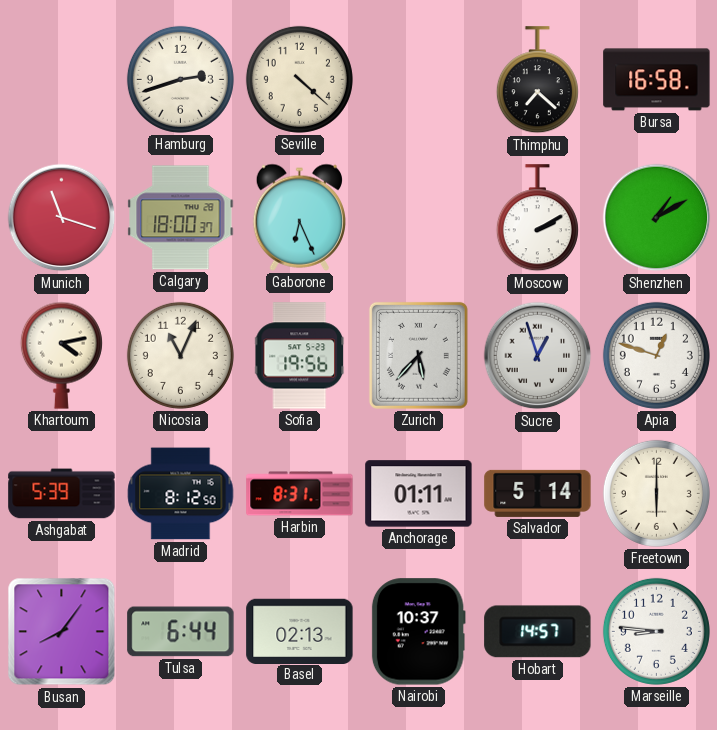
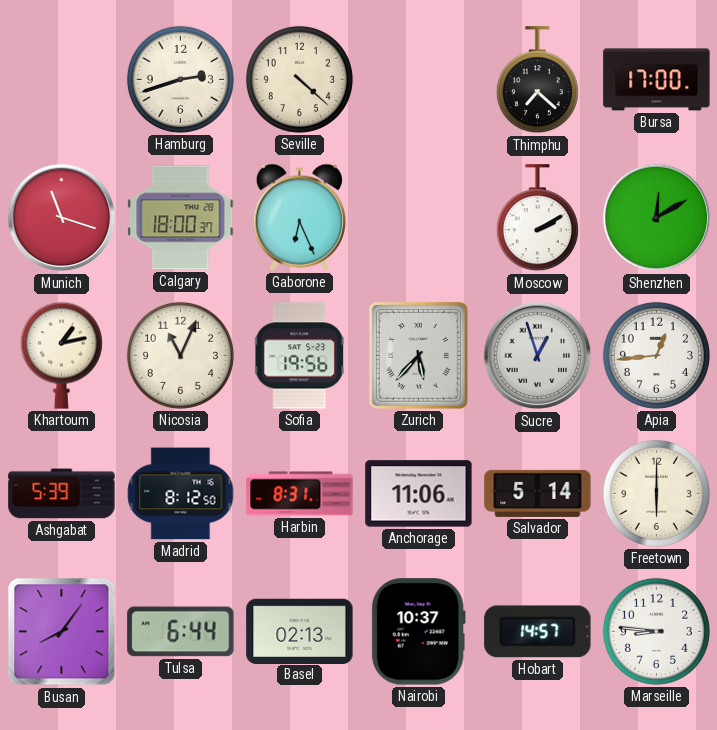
Bursa: 16:58 -> 17:00
Shenzhen: 1:10 -> 12:10
Khartoum: 4:13 -> 1:13
Apia: 12:48 -> 12:44
Anchorage: 01:11 -> 11:06
